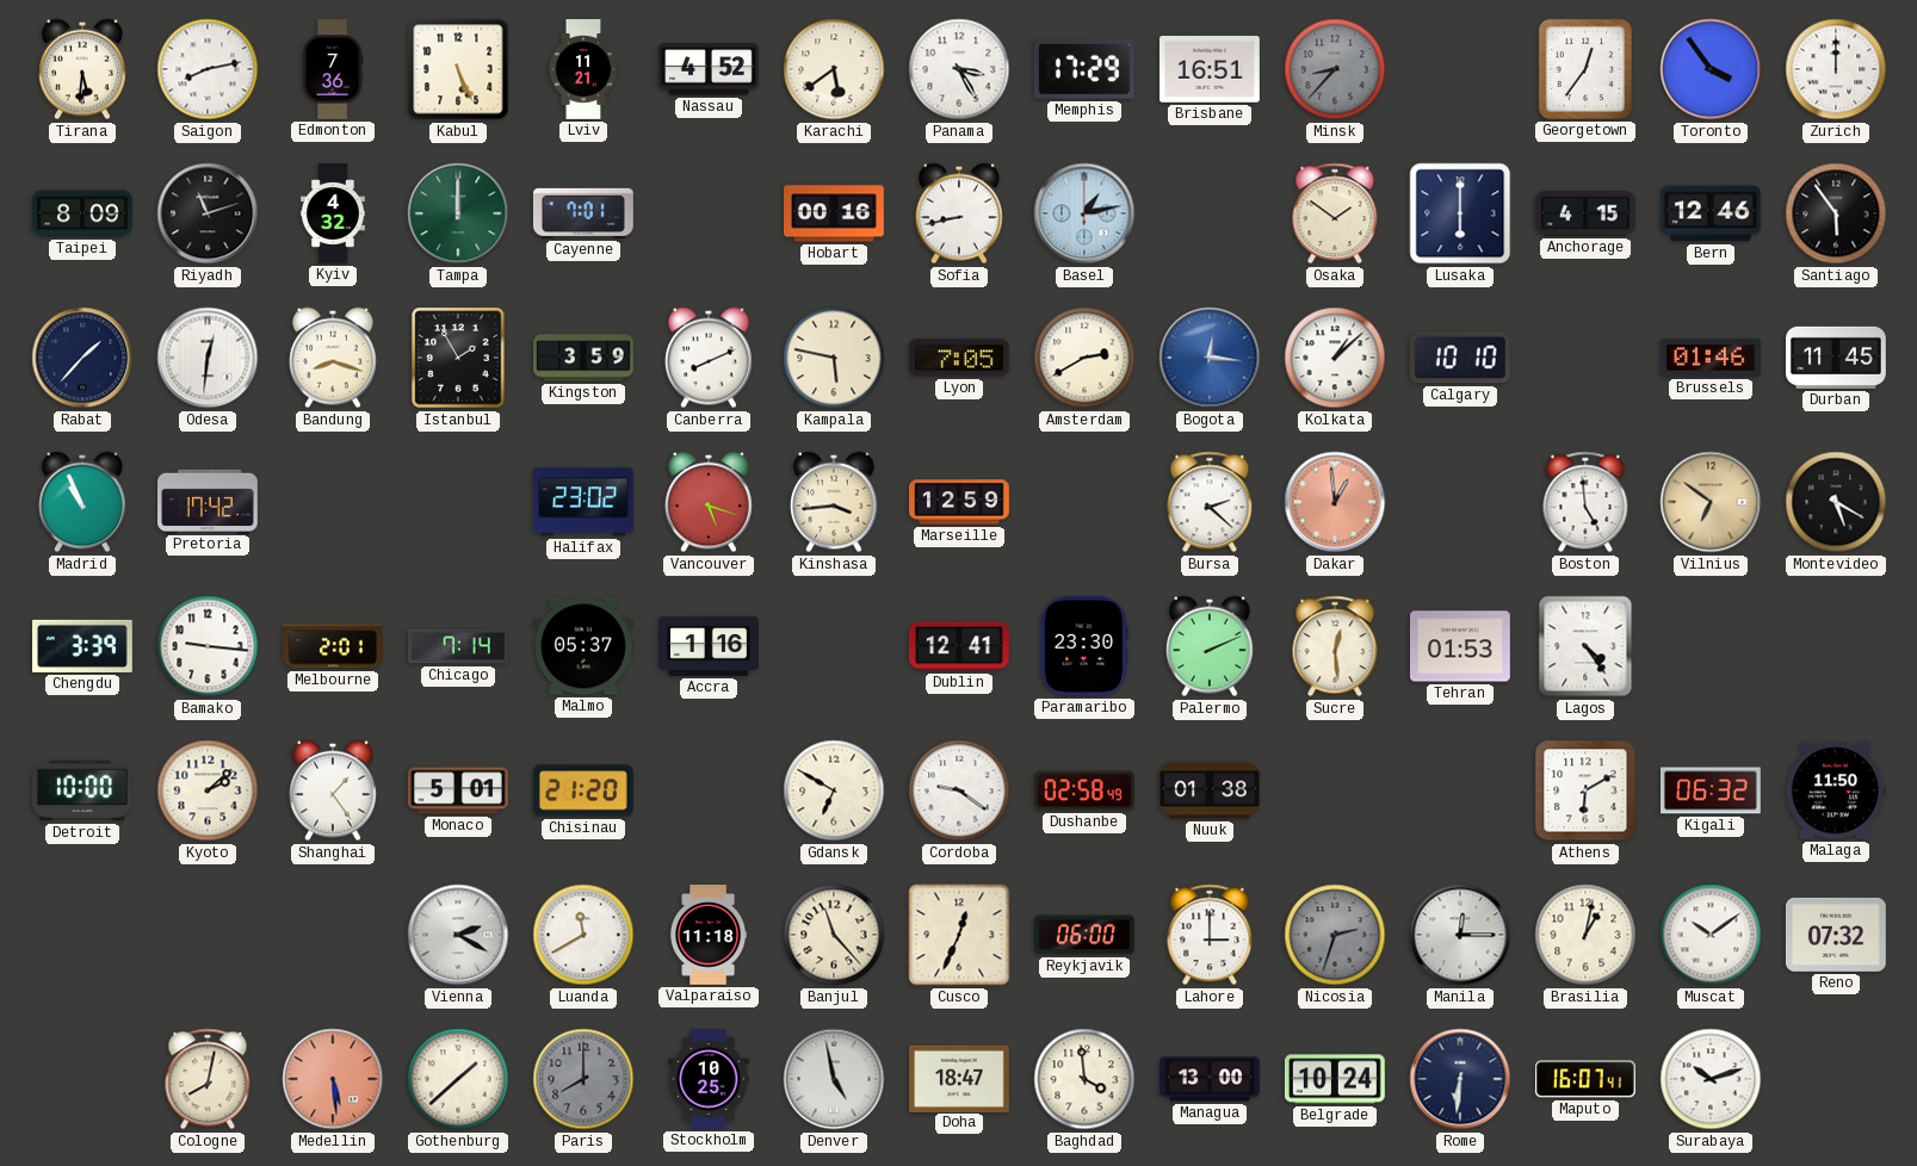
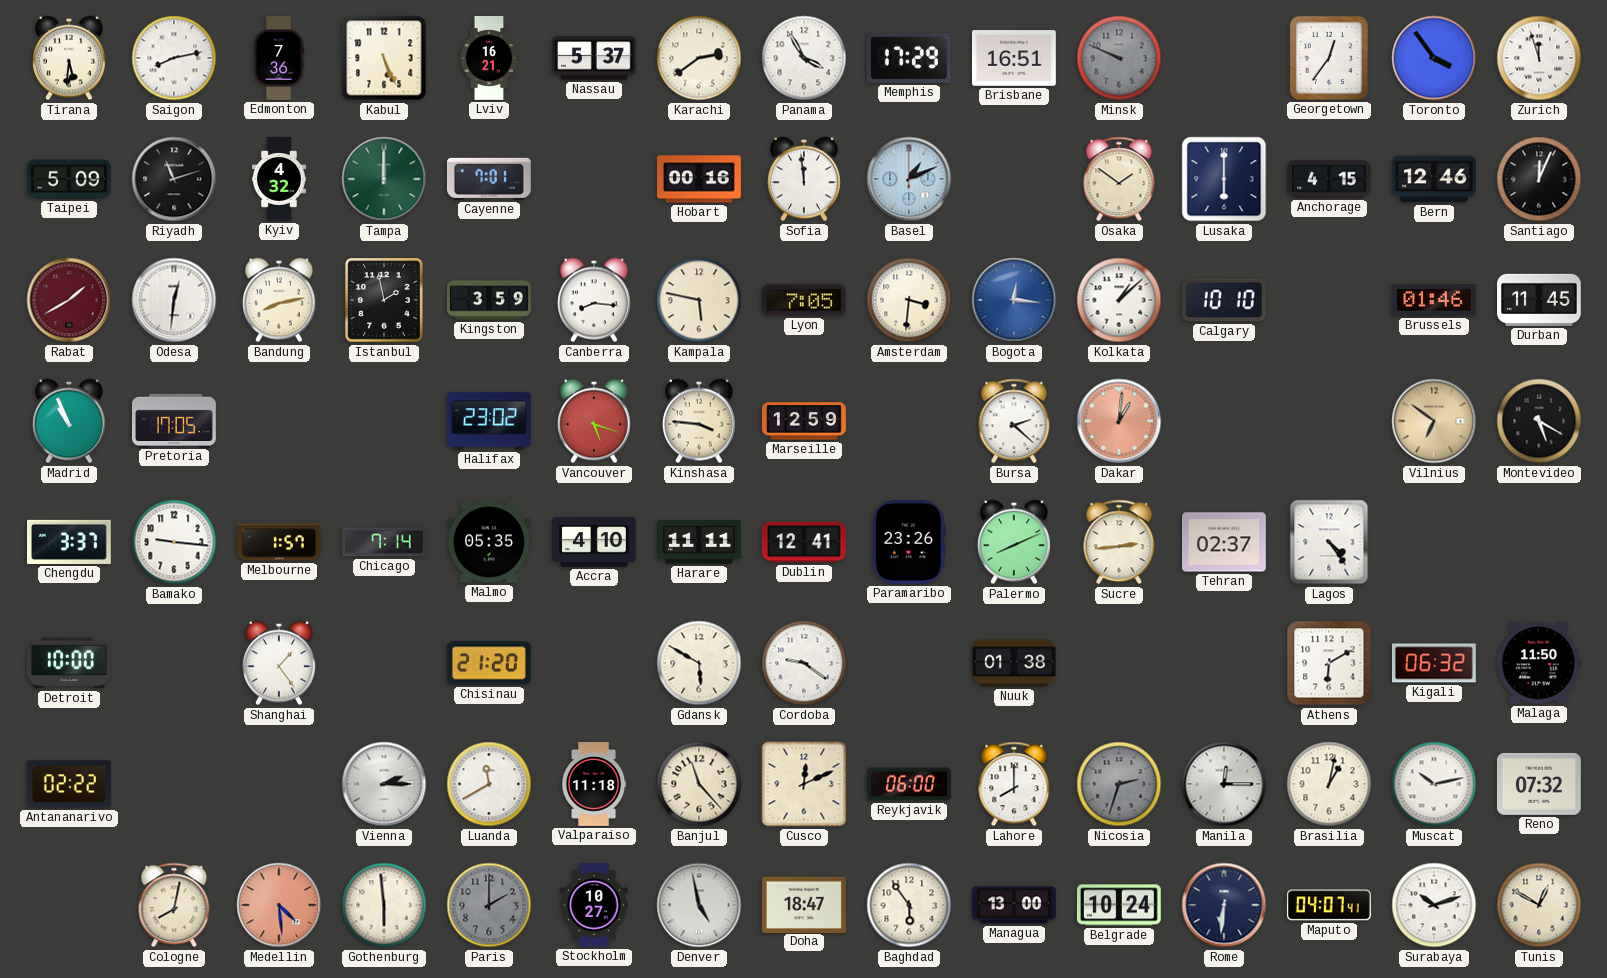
Lviv: 11:21 -> 16:21
Nassau: 4:52 -> 5:37
Karachi: 5:39 -> 2:39
Panama: 3:25 -> 3:55
Minsk: 8:37 -> 9:49
Zurich: 12:00 -> 11:57
Taipei: 8:09 -> 5:09
Sofia: 8:43 -> 11:59
Basel: 1:13 -> 1:11
Santiago: 5:54 -> 12:04
Rabat: 1:37 -> 1:40
Rabat dial: navy -> burgundy
Bandung: 8:18 -> 8:13
Istanbul: 1:55 -> 1:58
Canberra: 8:11 -> 8:16
Amsterdam: 2:40 -> 3:31
Pretoria: 17:42 -> 17:05
Kinshasa: 3:44 -> 3:46
Dakar: 12:59 -> 1:01
Boston: 4:59 -> none
Chengdu: 3:39 -> 3:37
Melbourne: 2:01 -> 1:57
Malmo: 05:37 -> 05:35
Accra: 1:16 -> 4:10
Harare: none -> 11:11
Paramaribo: 23:30 -> 23:26
Palermo: 2:11 -> 8:11
Sucre: 12:29 -> 2:44
Tehran: 01:53 -> 02:37
Kyoto: 2:08 -> none
Monaco: 5:01 -> none
Gdansk: 6:50 -> 5:50
Dushanbe: 02:58 -> none
Antananarivo: none -> 02:22
Vienna: 2:20 -> 2:15
Cusco: 12:34 -> 12:11
Lahore: 3:00 -> 8:00
Muscat: 10:09 -> 10:13
Medellin: 5:29 -> 4:29
Gothenburg: 1:38 -> 5:59
Paris: 8:00 -> 2:00
Stockholm: 10:25 -> 10:27
Baghdad: 3:59 -> 5:54
Maputo: 16:07 -> 04:07
Tunis: none -> 12:50
